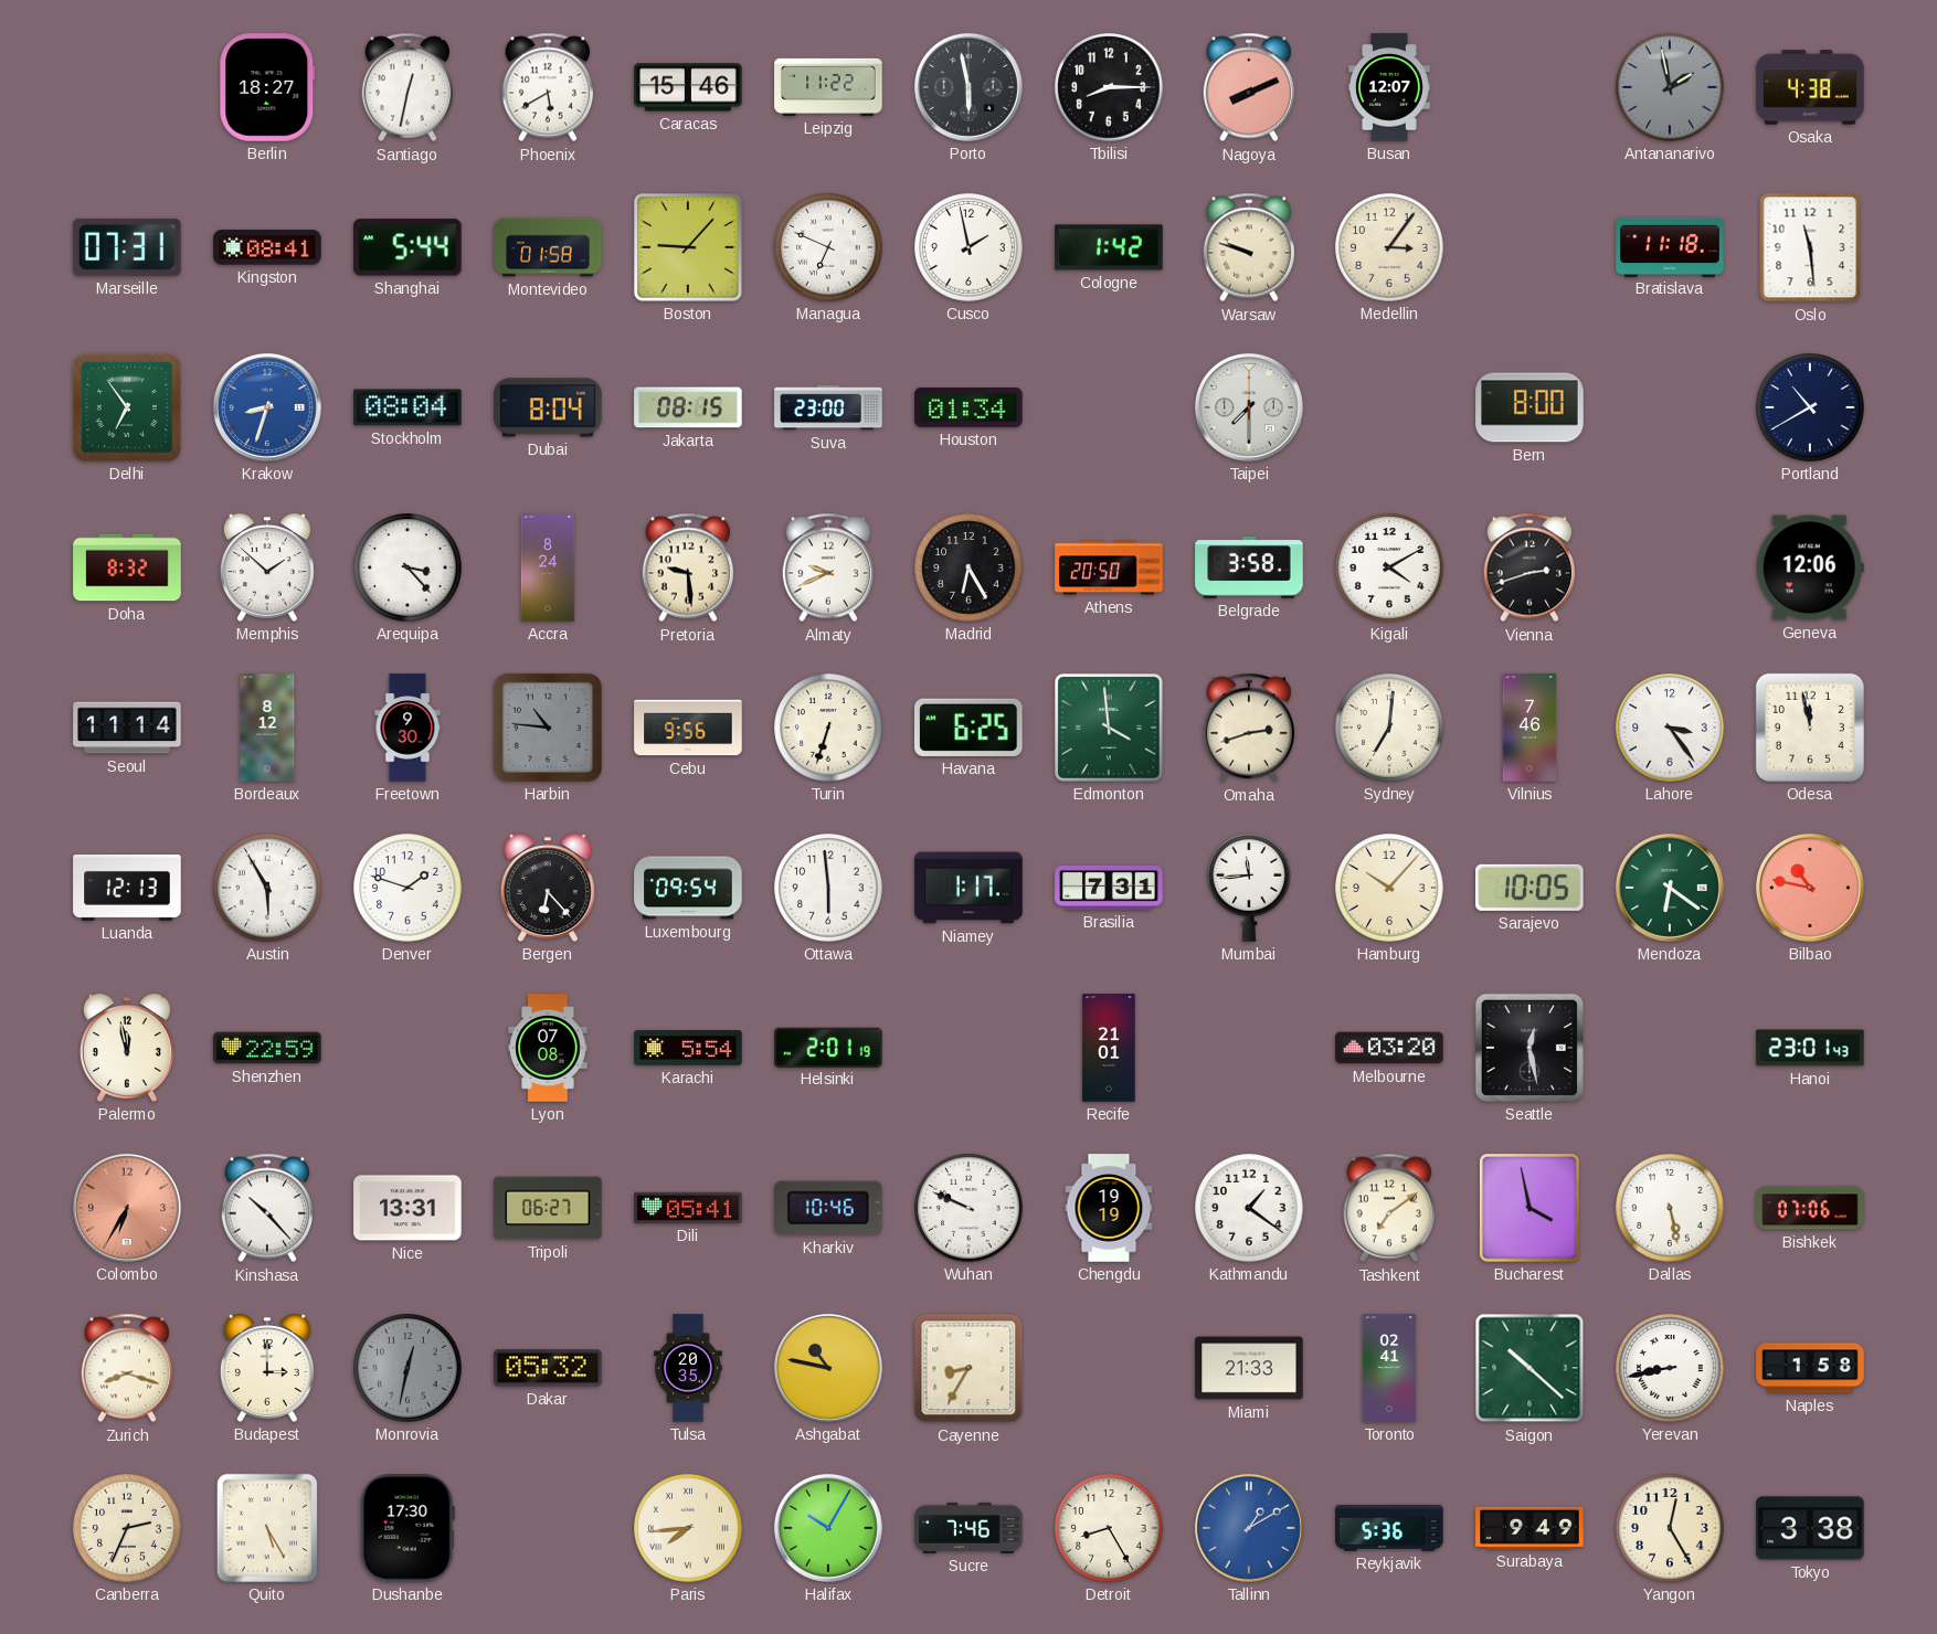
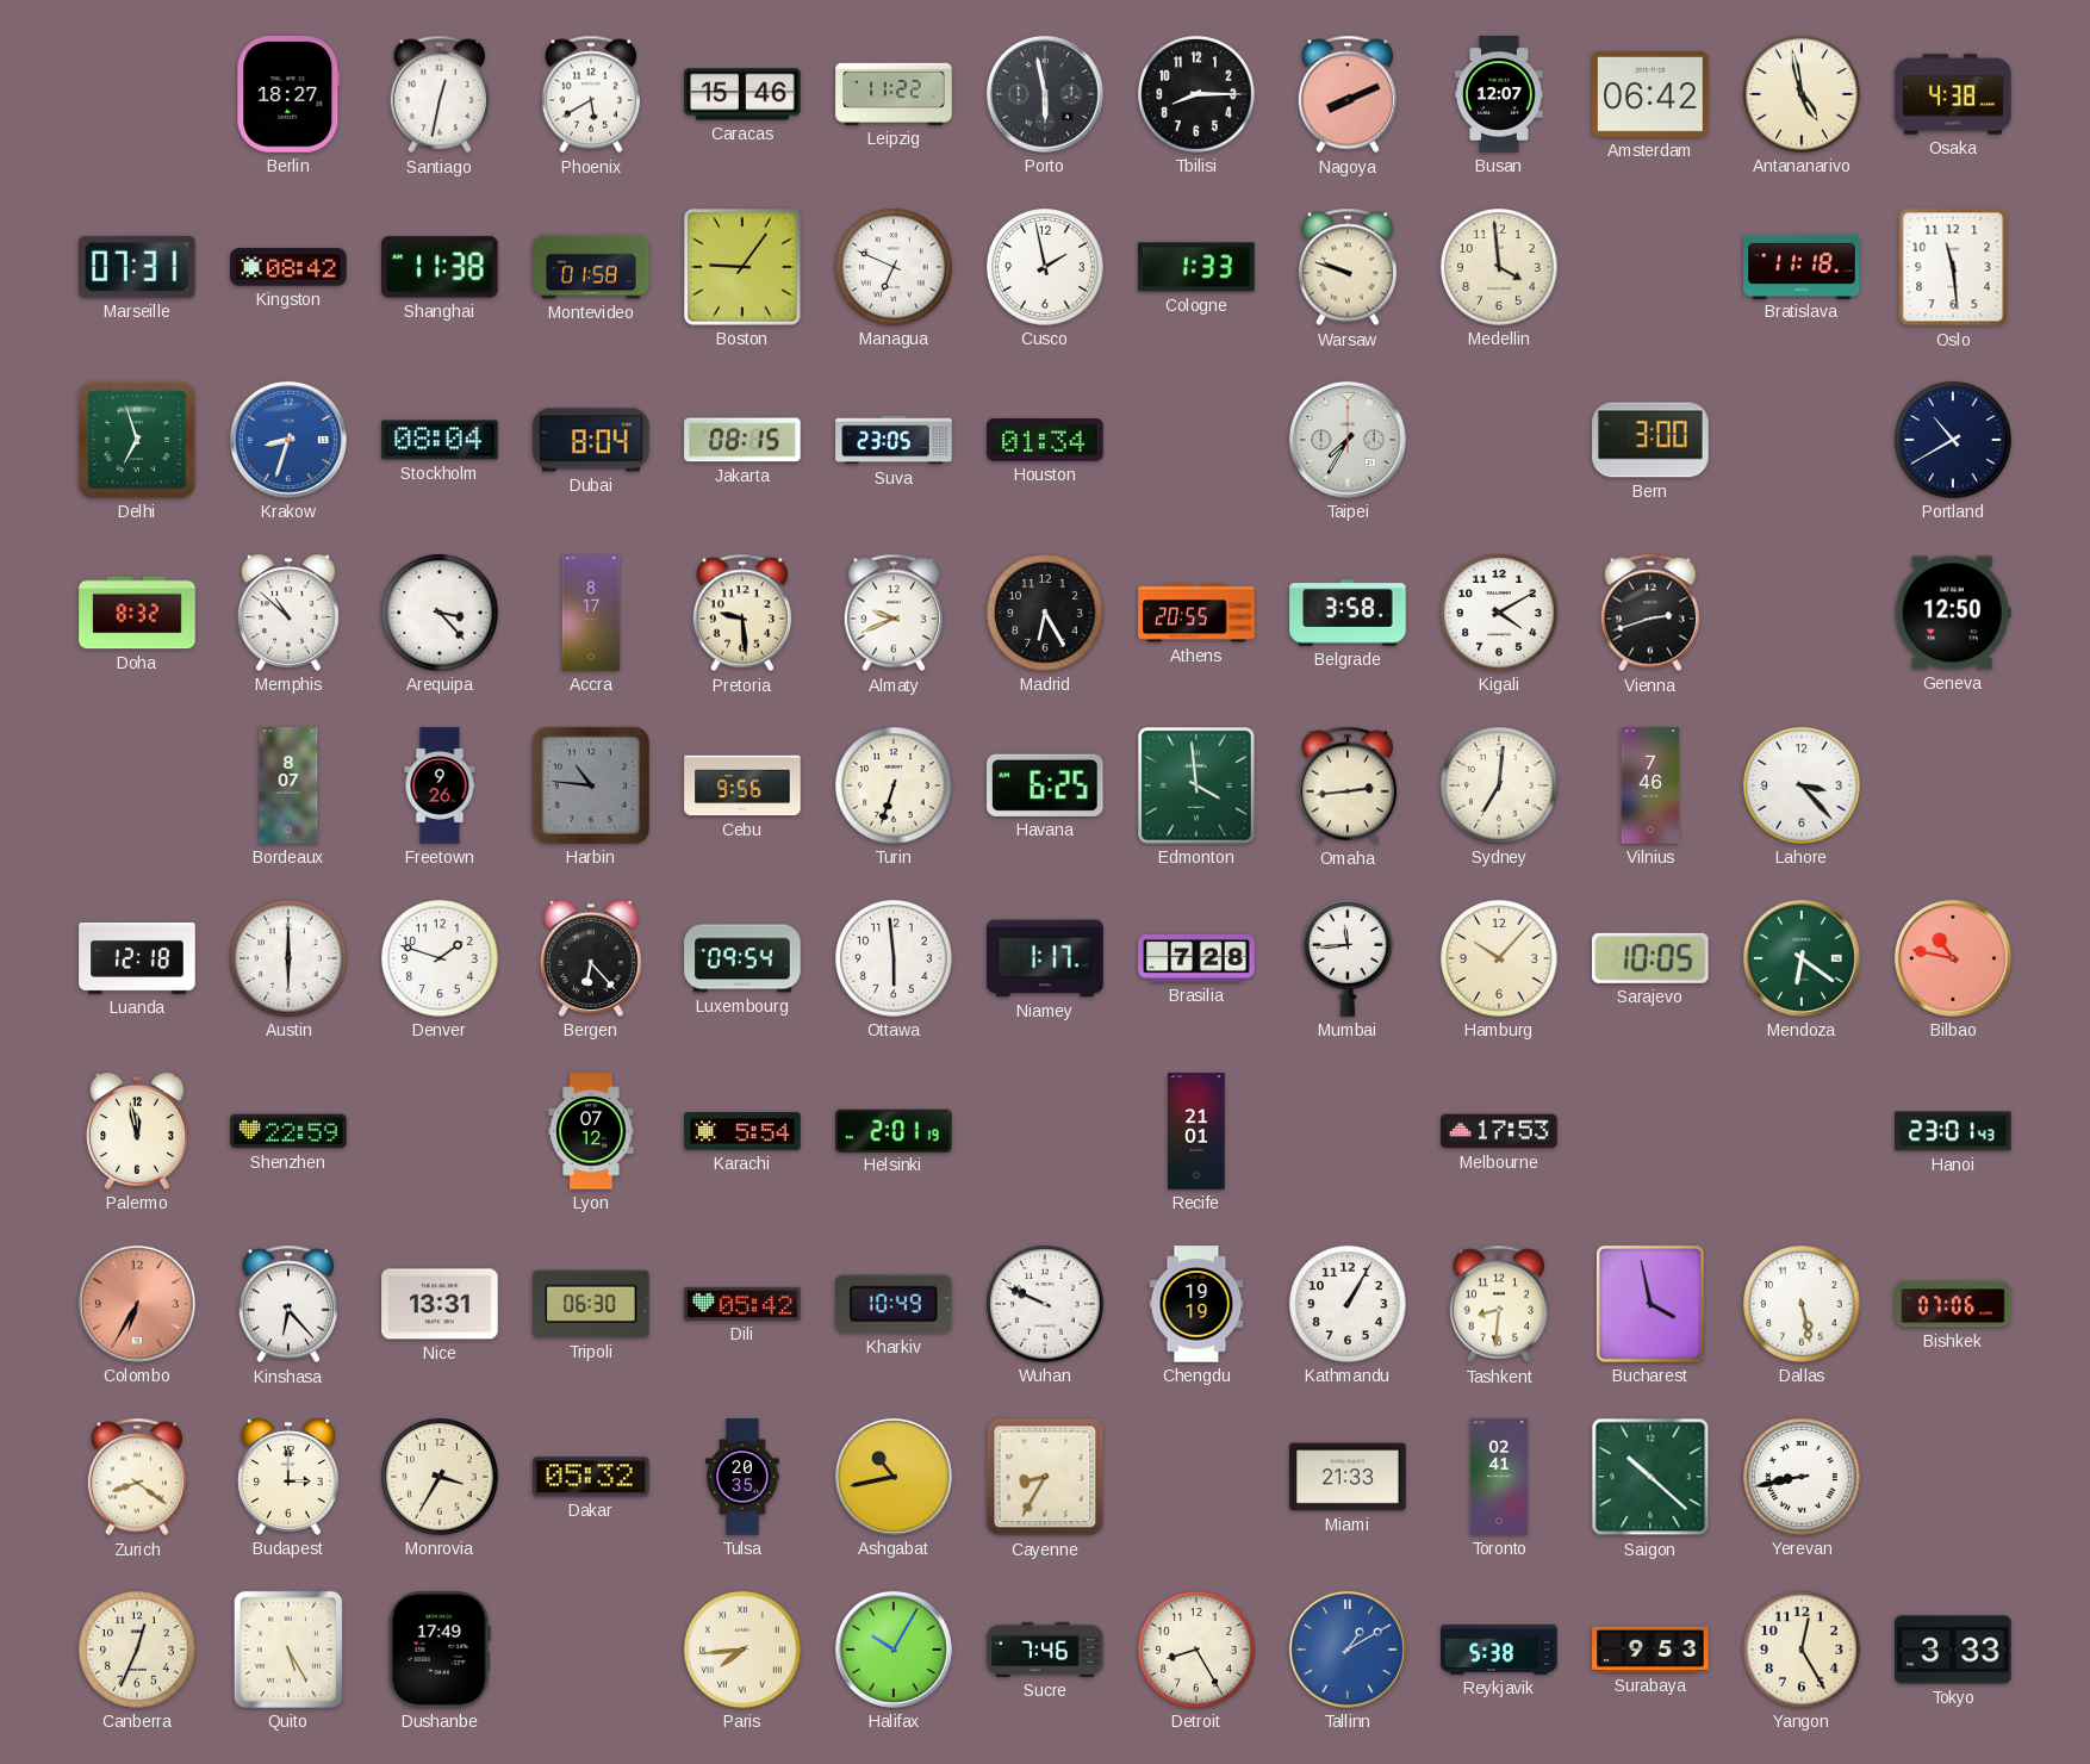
Amsterdam: none -> 06:42
Antananarivo: 1:58 -> 4:58
Antananarivo dial: grey -> cream
Kingston: 08:41 -> 08:42
Shanghai: 5:44 -> 11:38
Boston: 9:07 -> 9:06
Cologne: 1:42 -> 1:33
Medellin: 3:06 -> 3:59
Delhi: 6:54 -> 6:57
Suva: 23:00 -> 23:05
Taipei: 7:30 -> 7:35
Bern: 8:00 -> 3:00
Memphis: 1:52 -> 10:52
Accra: 8:24 -> 8:17
Athens: 20:50 -> 20:55
Geneva: 12:06 -> 12:50
Seoul: 11:14 -> none
Bordeaux: 8:12 -> 8:07
Freetown: 9:30 -> 9:26
Omaha: 2:42 -> 2:44
Lahore: 3:24 -> 3:23
Odesa: 11:58 -> none
Luanda: 12:13 -> 12:18
Austin: 5:55 -> 6:00
Brasilia: 7:31 -> 7:28
Lyon: 07:08 -> 07:12
Melbourne: 03:20 -> 17:53
Seattle: 12:28 -> none
Kinshasa: 10:23 -> 6:23
Tripoli: 06:27 -> 06:30
Dili: 05:41 -> 05:42
Kharkiv: 10:46 -> 10:49
Kathmandu: 1:21 -> 1:05
Tashkent: 7:09 -> 8:31
Zurich: 8:18 -> 8:21
Monrovia: 12:32 -> 3:35
Monrovia dial: grey -> cream
Ashgabat: 10:47 -> 10:43
Naples: 1:58 -> none
Canberra: 2:34 -> 12:34
Dushanbe: 17:30 -> 17:49
Reykjavik: 5:36 -> 5:38
Surabaya: 9:49 -> 9:53
Tokyo: 3:38 -> 3:33
